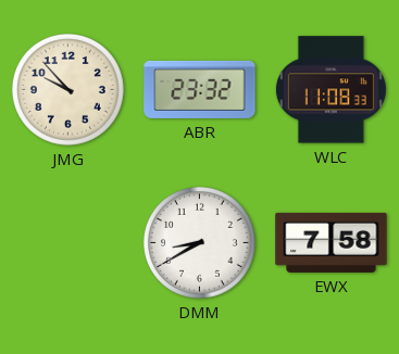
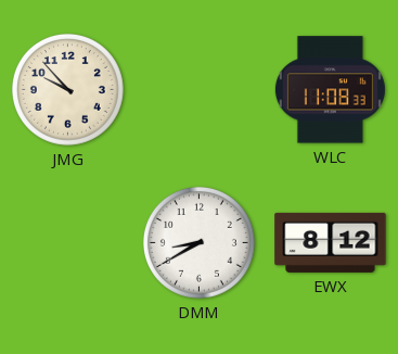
ABR: 23:32 -> none
EWX: 7:58 -> 8:12
